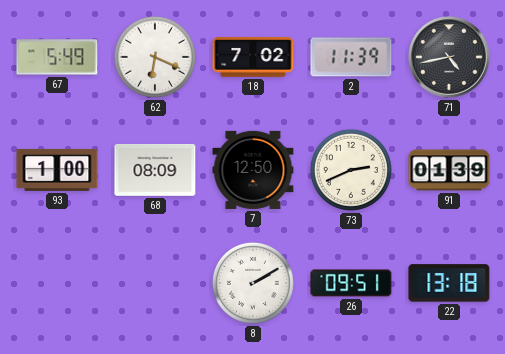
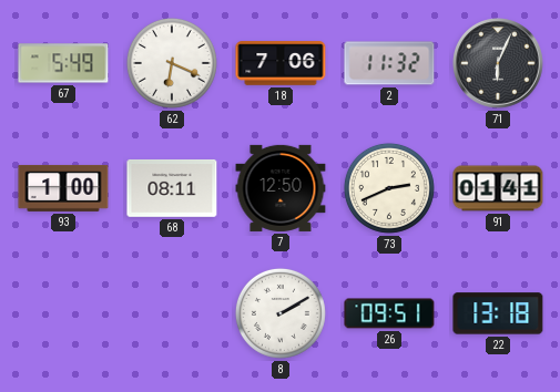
18: 7:02 -> 7:06
2: 11:39 -> 11:32
71: 4:43 -> 6:04
68: 08:09 -> 08:11
91: 01:39 -> 01:41
